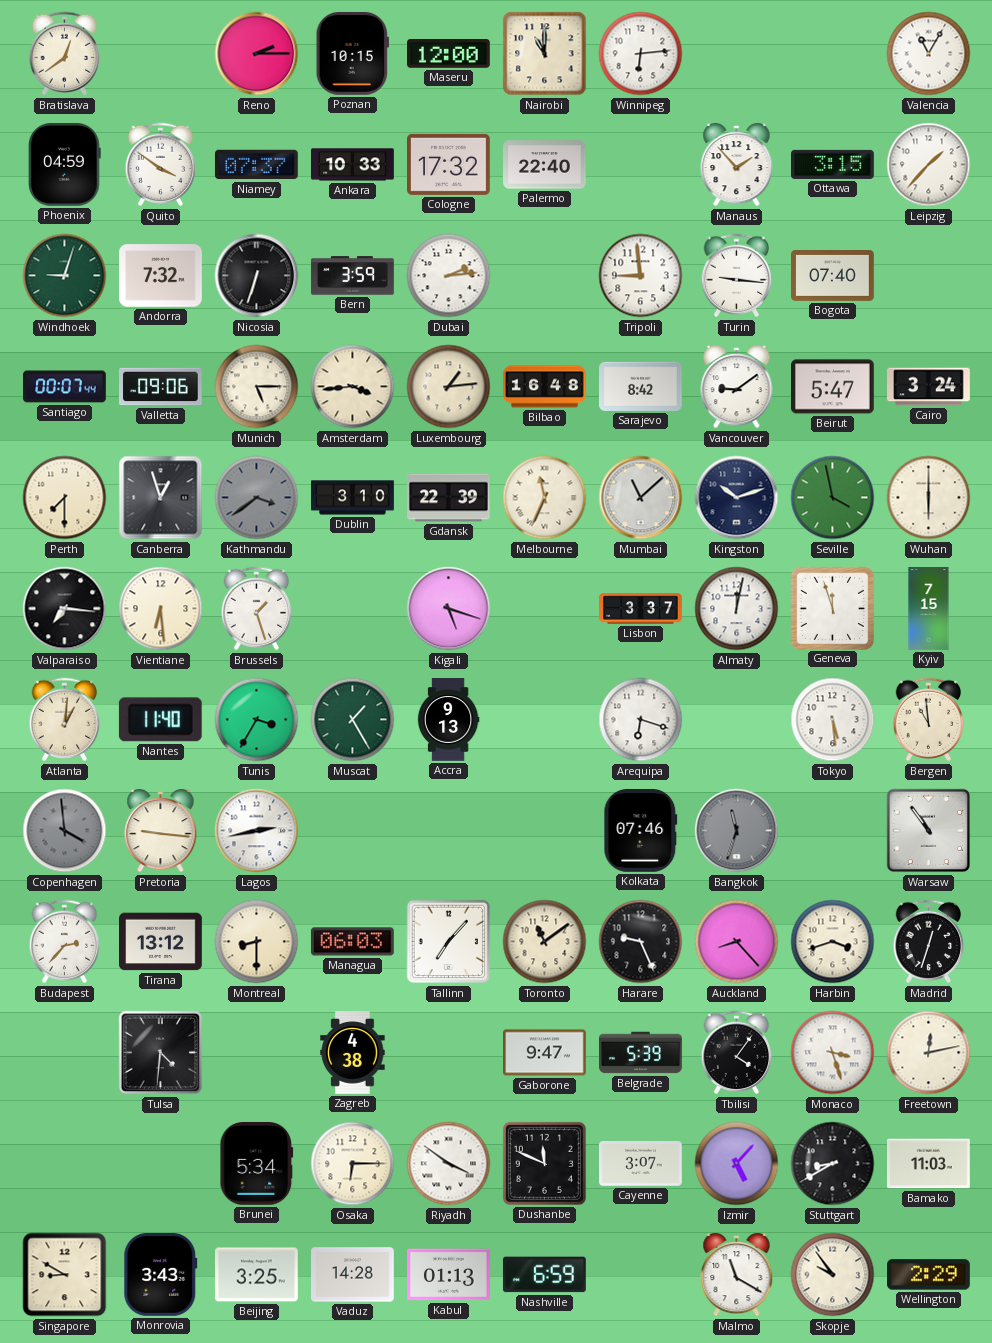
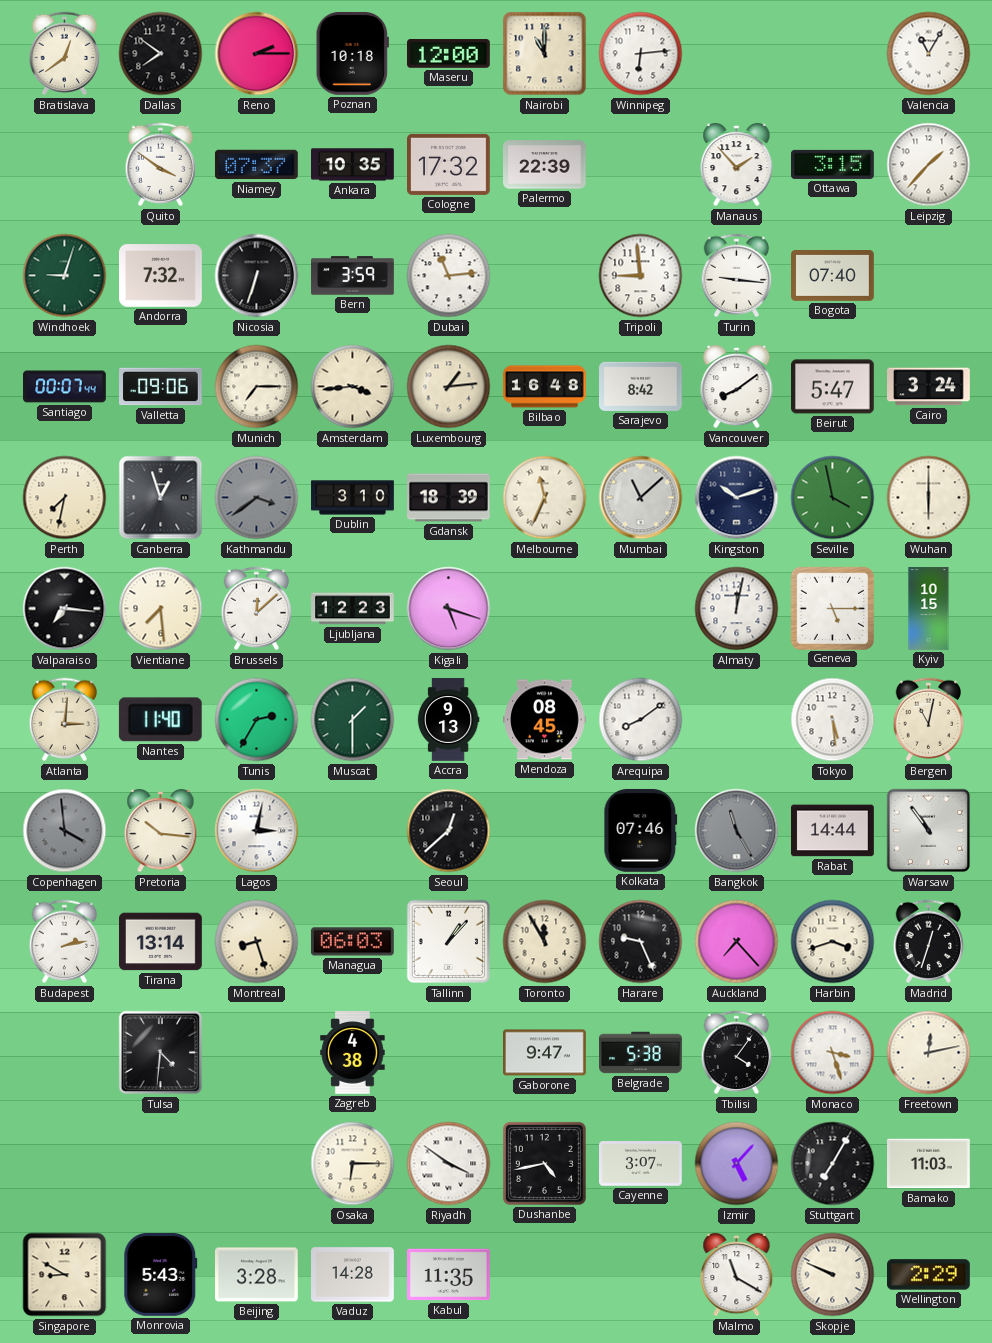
Dallas: none -> 7:51
Poznan: 10:15 -> 10:18
Phoenix: 04:59 -> none
Ankara: 10:33 -> 10:35
Palermo: 22:40 -> 22:39
Dubai: 2:14 -> 11:14
Munich: 5:15 -> 7:15
Vancouver: 9:09 -> 8:09
Perth: 7:30 -> 7:32
Gdansk: 22:39 -> 18:39
Vientiane: 6:29 -> 7:29
Brussels: 1:27 -> 12:08
Ljubljana: none -> 12:23
Lisbon: 3:37 -> none
Geneva: 11:57 -> 5:15
Kyiv: 7:15 -> 10:15
Atlanta: 1:01 -> 3:01
Tunis: 3:35 -> 2:35
Muscat: 1:25 -> 1:30
Mendoza: none -> 08:45
Arequipa: 6:18 -> 8:09
Bergen: 10:59 -> 11:02
Pretoria: 9:16 -> 10:16
Lagos: 2:43 -> 3:02
Seoul: none -> 12:38
Bangkok: 11:33 -> 11:25
Rabat: none -> 14:44
Budapest: 2:37 -> 2:13
Tirana: 13:12 -> 13:14
Montreal: 8:30 -> 8:27
Tallinn: 7:07 -> 1:07
Toronto: 11:09 -> 11:55
Auckland: 8:23 -> 7:23
Belgrade: 5:39 -> 5:38
Brunei: 5:34 -> none
Dushanbe: 11:49 -> 4:43
Stuttgart: 8:40 -> 7:05
Monrovia: 3:43 -> 5:43
Beijing: 3:25 -> 3:28
Kabul: 01:13 -> 11:35
Nashville: 6:59 -> none
Skopje: 9:54 -> 9:49
